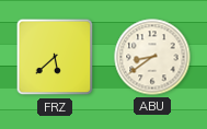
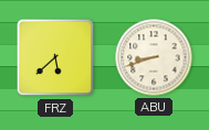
ABU: 8:39 -> 8:42
